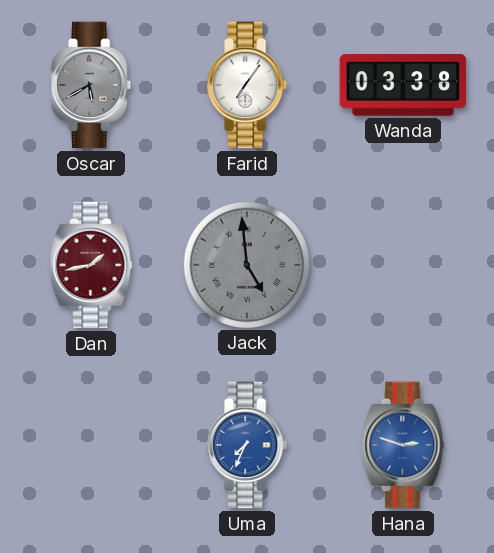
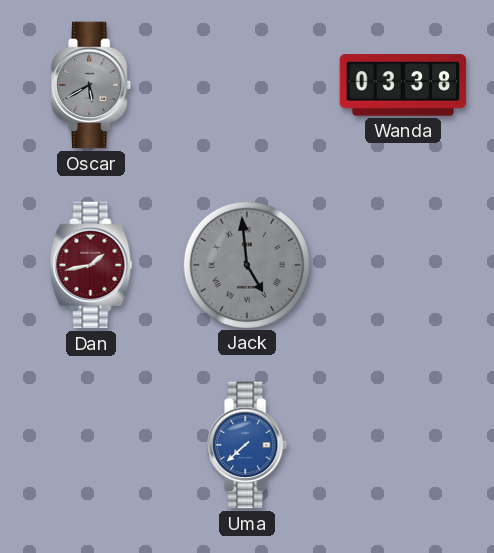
Farid: 7:06 -> none
Uma: 7:34 -> 7:38
Hana: 2:48 -> none
